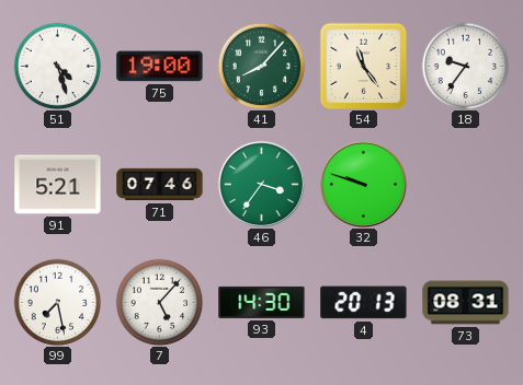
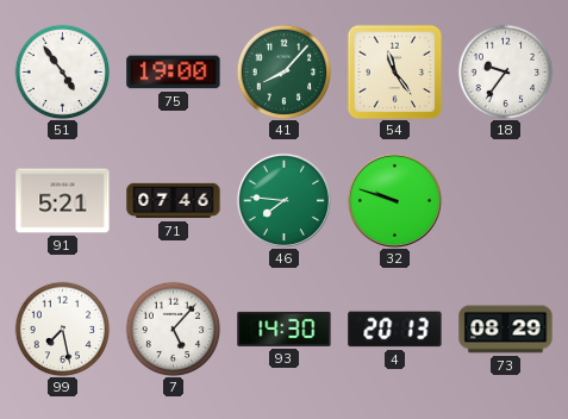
51: 4:27 -> 4:54
46: 3:36 -> 7:46
73: 08:31 -> 08:29
